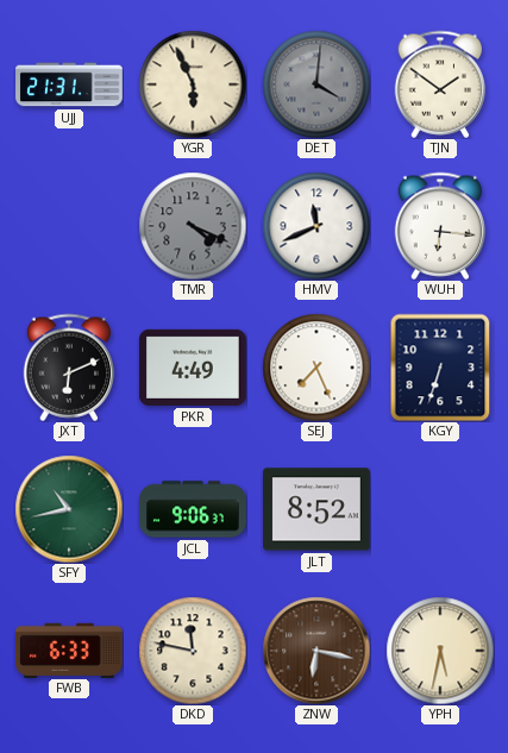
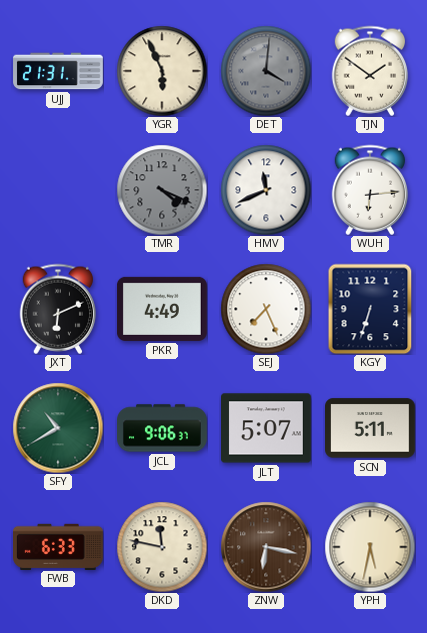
WUH: 6:16 -> 6:14
SFY: 10:43 -> 10:40
JLT: 8:52 -> 5:07
SCN: none -> 5:11
